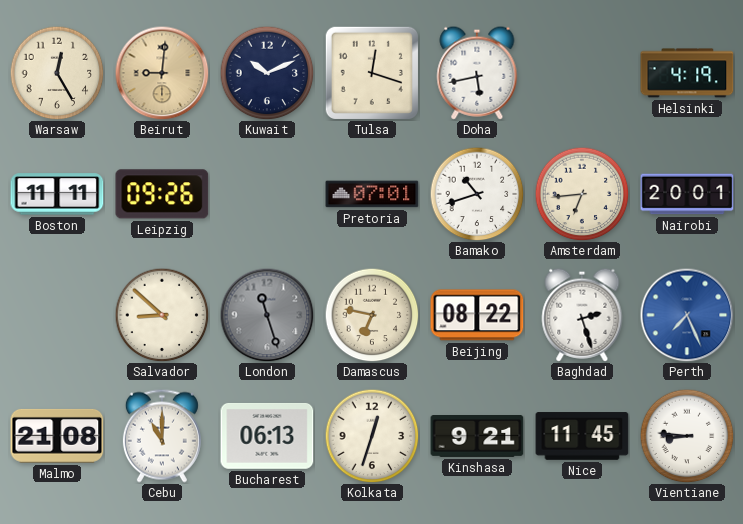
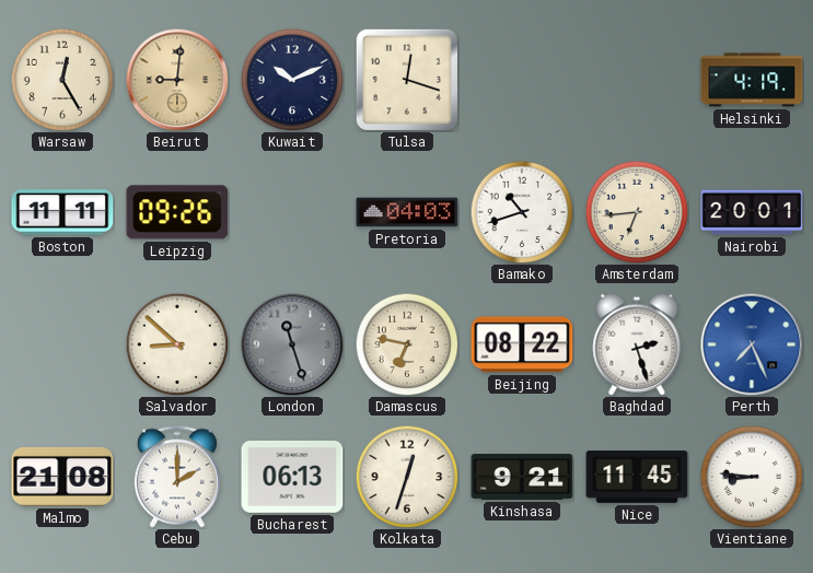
Doha: 5:43 -> none
Pretoria: 07:01 -> 04:03
Cebu: 11:00 -> 2:00
